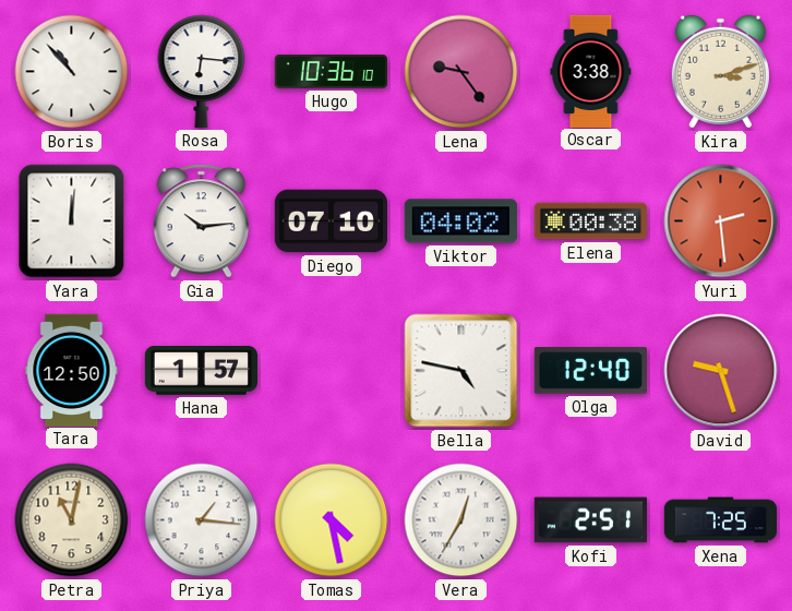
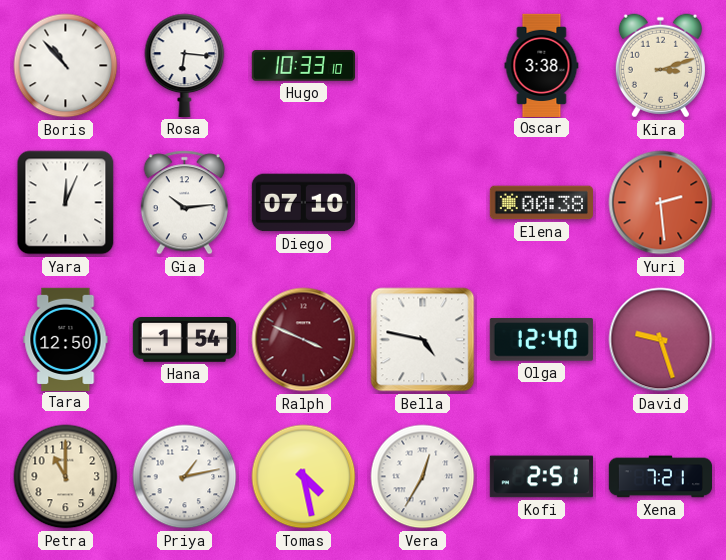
Hugo: 10:36 -> 10:33
Lena: 9:24 -> none
Yara: 12:01 -> 12:04
Viktor: 04:02 -> none
Hana: 1:57 -> 1:54
Ralph: none -> 3:49
Petra: 11:02 -> 11:00
Priya: 1:16 -> 1:13
Xena: 7:25 -> 7:21
